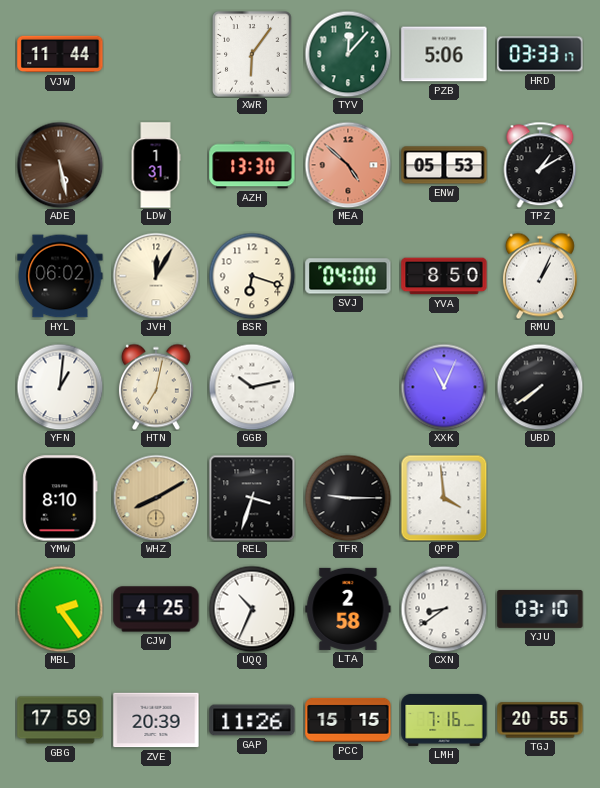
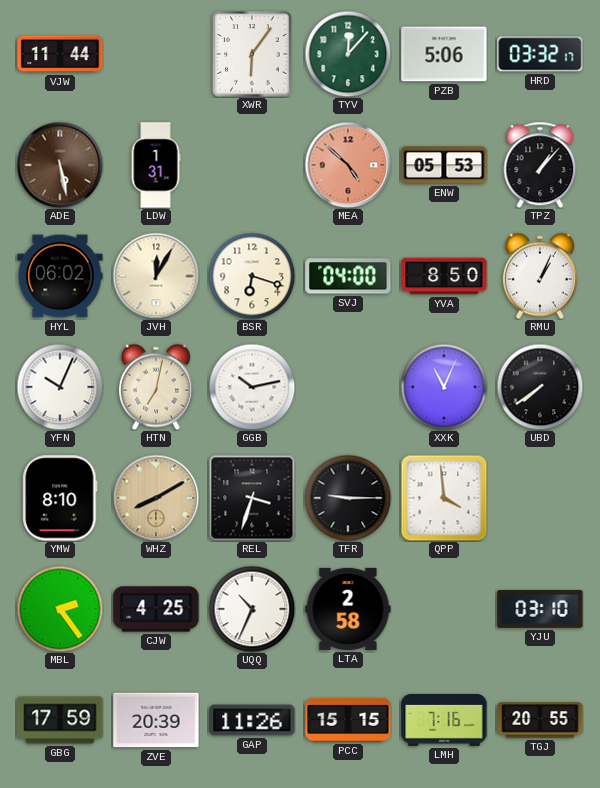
HRD: 03:33 -> 03:32
AZH: 13:30 -> none
TPZ: 1:10 -> 1:07
YFN: 1:01 -> 10:04
CXN: 8:39 -> none
